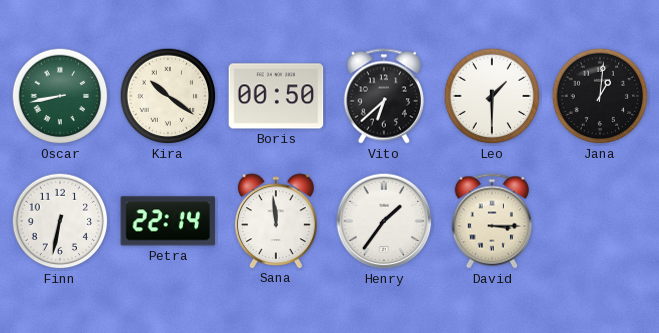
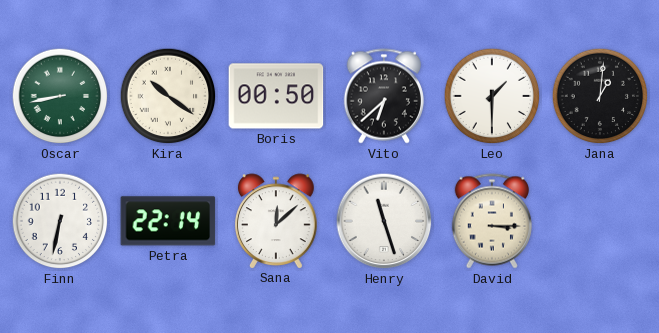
Sana: 11:59 -> 12:08
Henry: 1:36 -> 11:27
